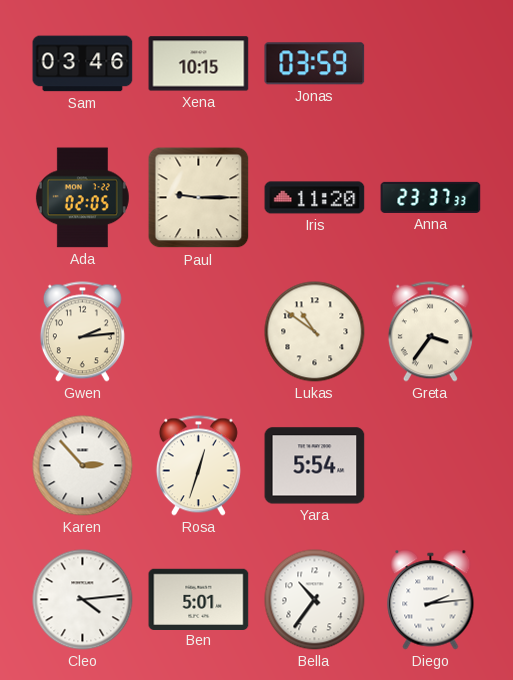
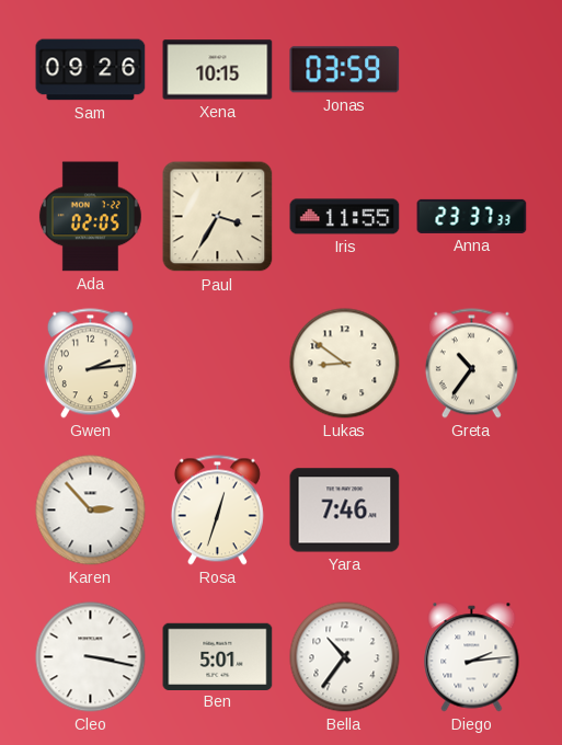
Sam: 03:46 -> 09:26
Paul: 9:15 -> 3:35
Iris: 11:20 -> 11:55
Lukas: 10:51 -> 8:51
Greta: 3:36 -> 10:36
Yara: 5:54 -> 7:46
Cleo: 4:14 -> 3:17
